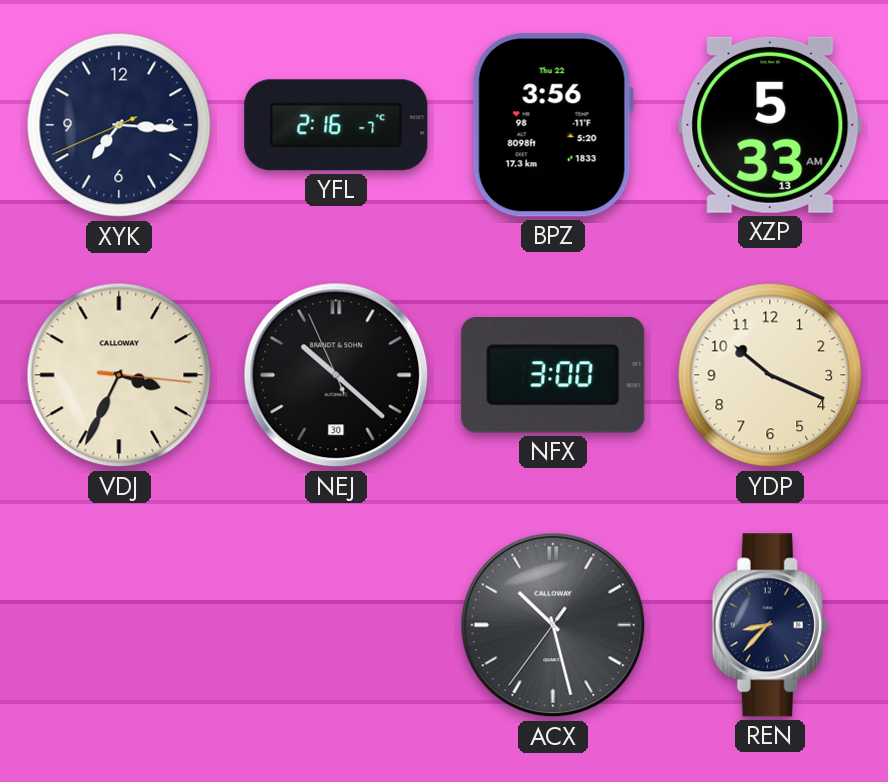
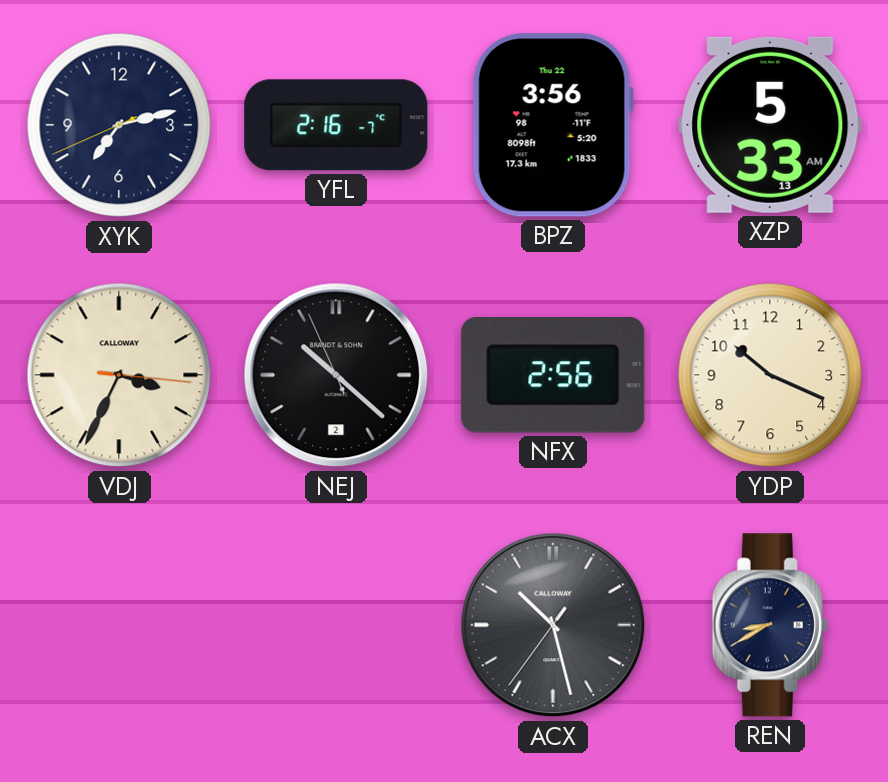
XYK: 7:15 -> 7:12
NEJ date: 30 -> 2
NFX: 3:00 -> 2:56
REN: 8:37 -> 8:40
